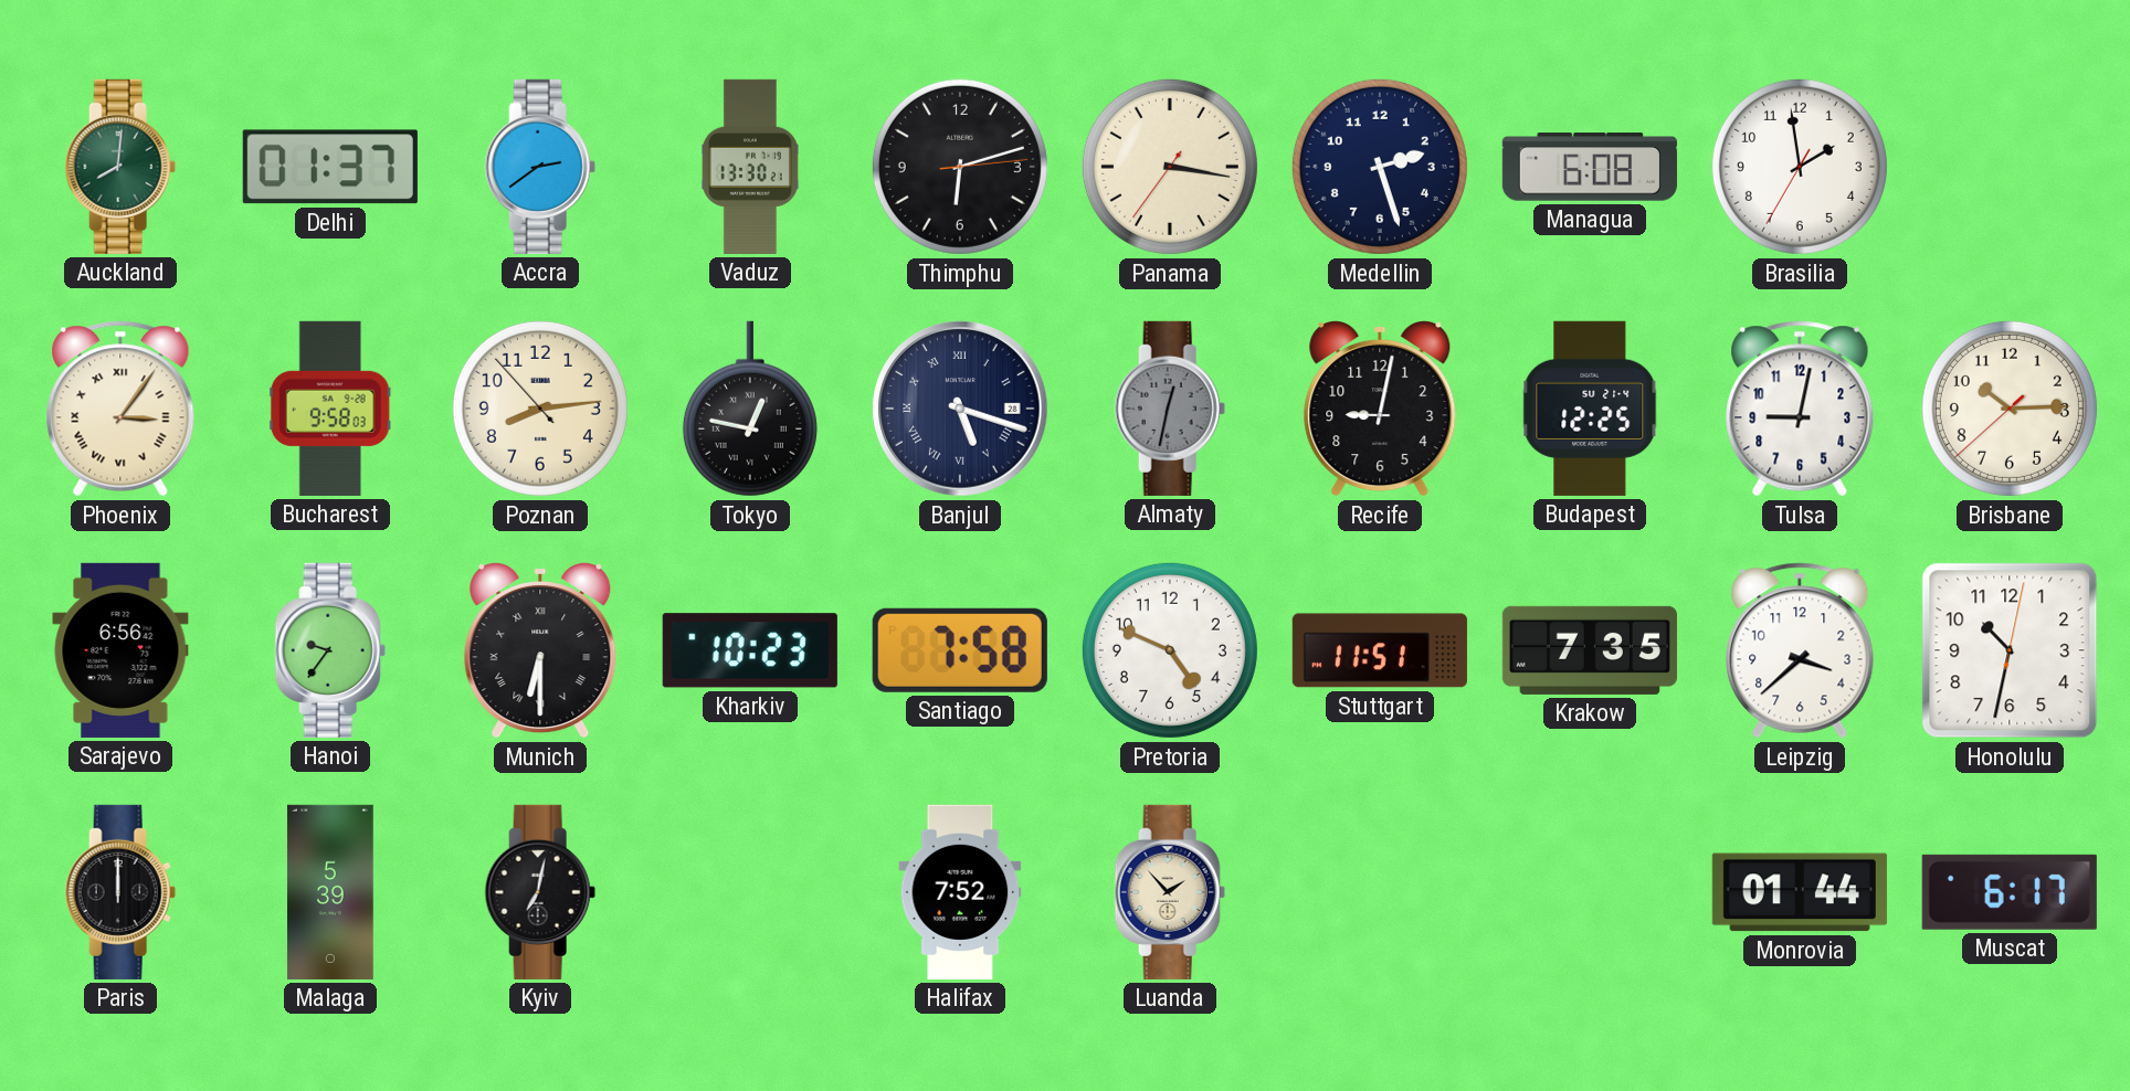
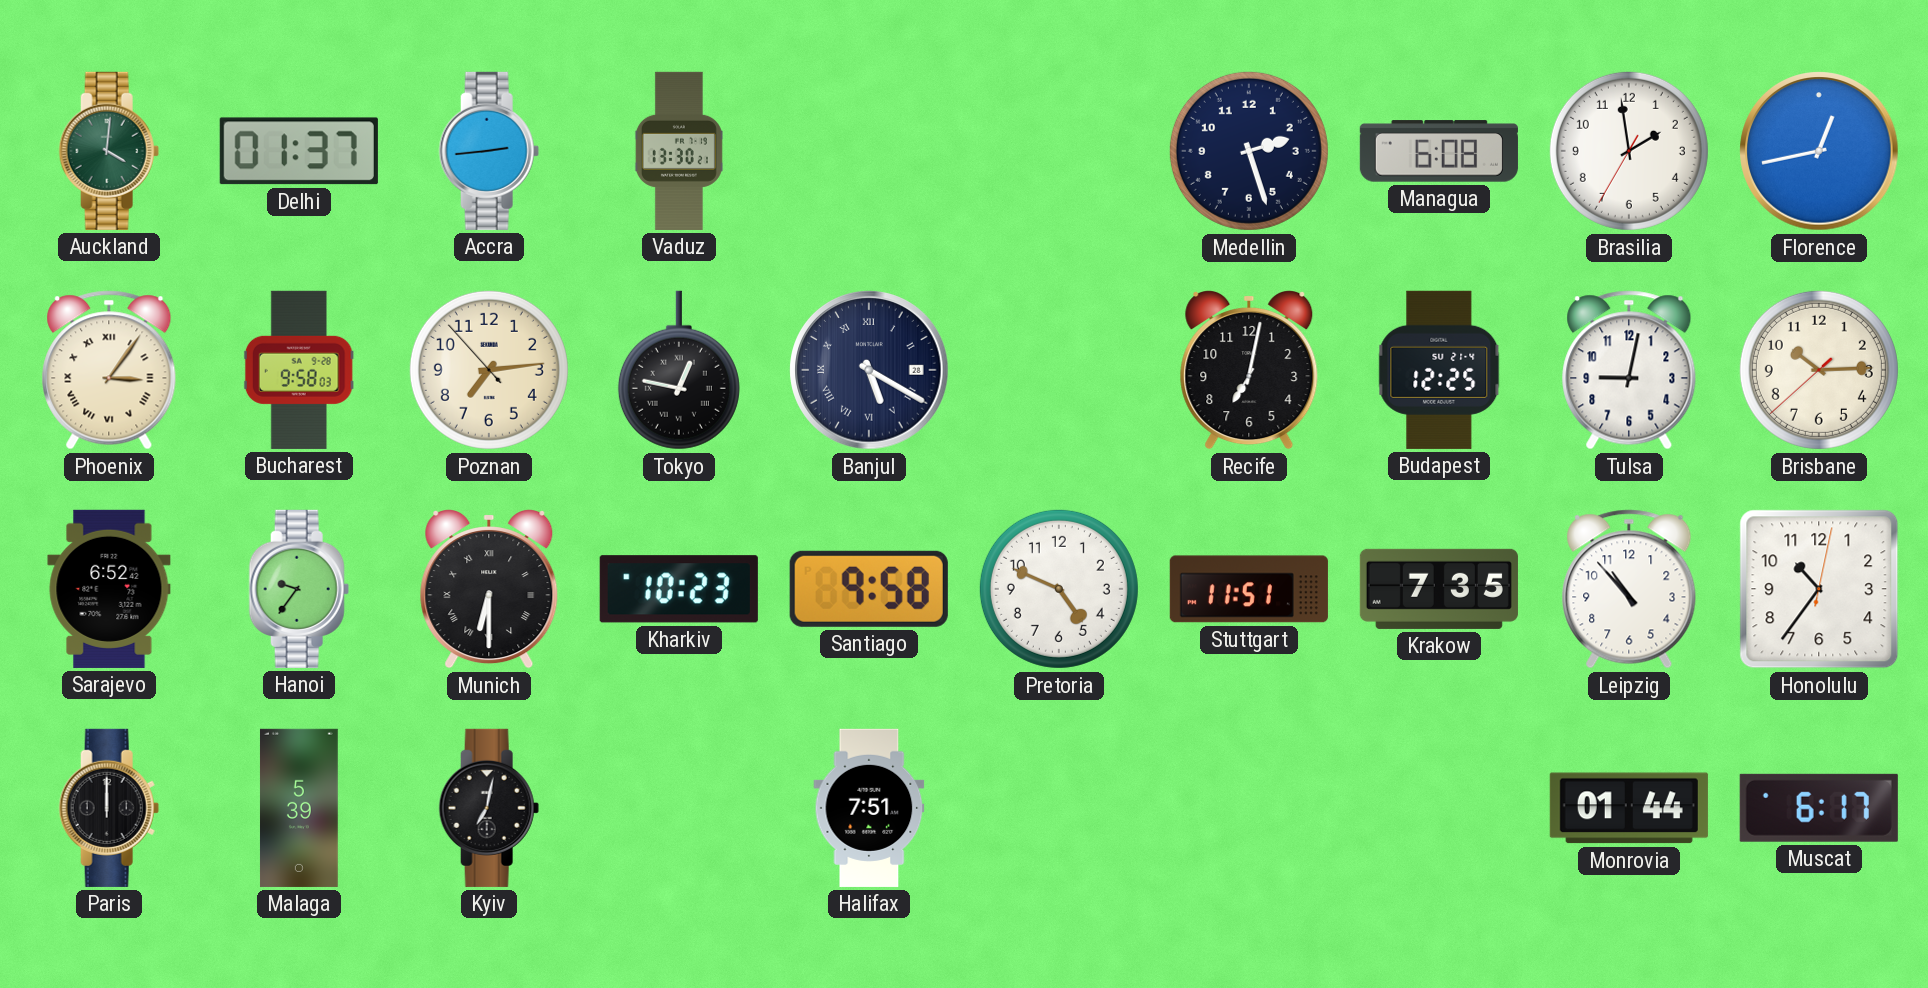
Auckland: 8:01 -> 4:01
Accra: 2:39 -> 2:44
Thimphu: 6:12 -> none
Panama: 3:16 -> none
Florence: none -> 12:43
Poznan: 8:13 -> 7:13
Banjul: 5:18 -> 5:20
Almaty: 12:32 -> none
Recife: 9:02 -> 7:02
Sarajevo: 6:56 -> 6:52
Santiago: 7:58 -> 9:58
Leipzig: 3:38 -> 10:53
Honolulu: 10:32 -> 10:36
Halifax: 7:52 -> 7:51
Luanda: 1:53 -> none
